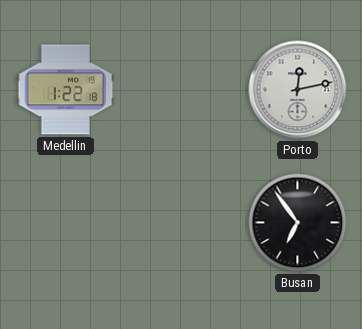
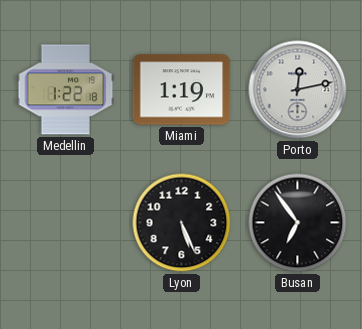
Miami: none -> 1:19
Lyon: none -> 5:26
